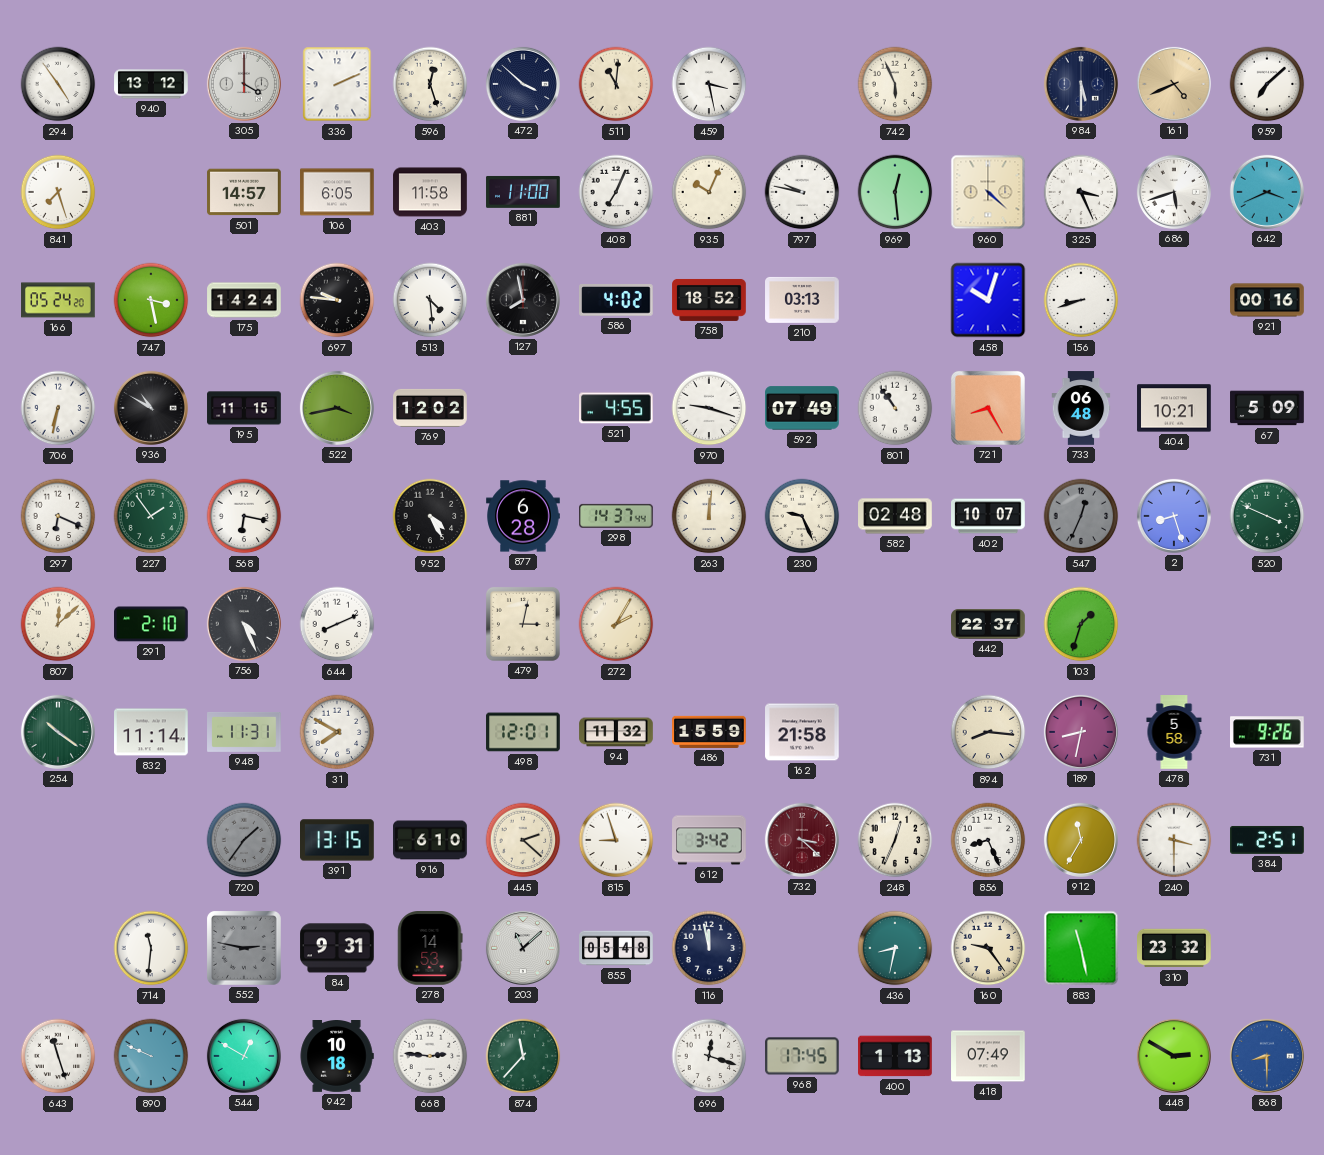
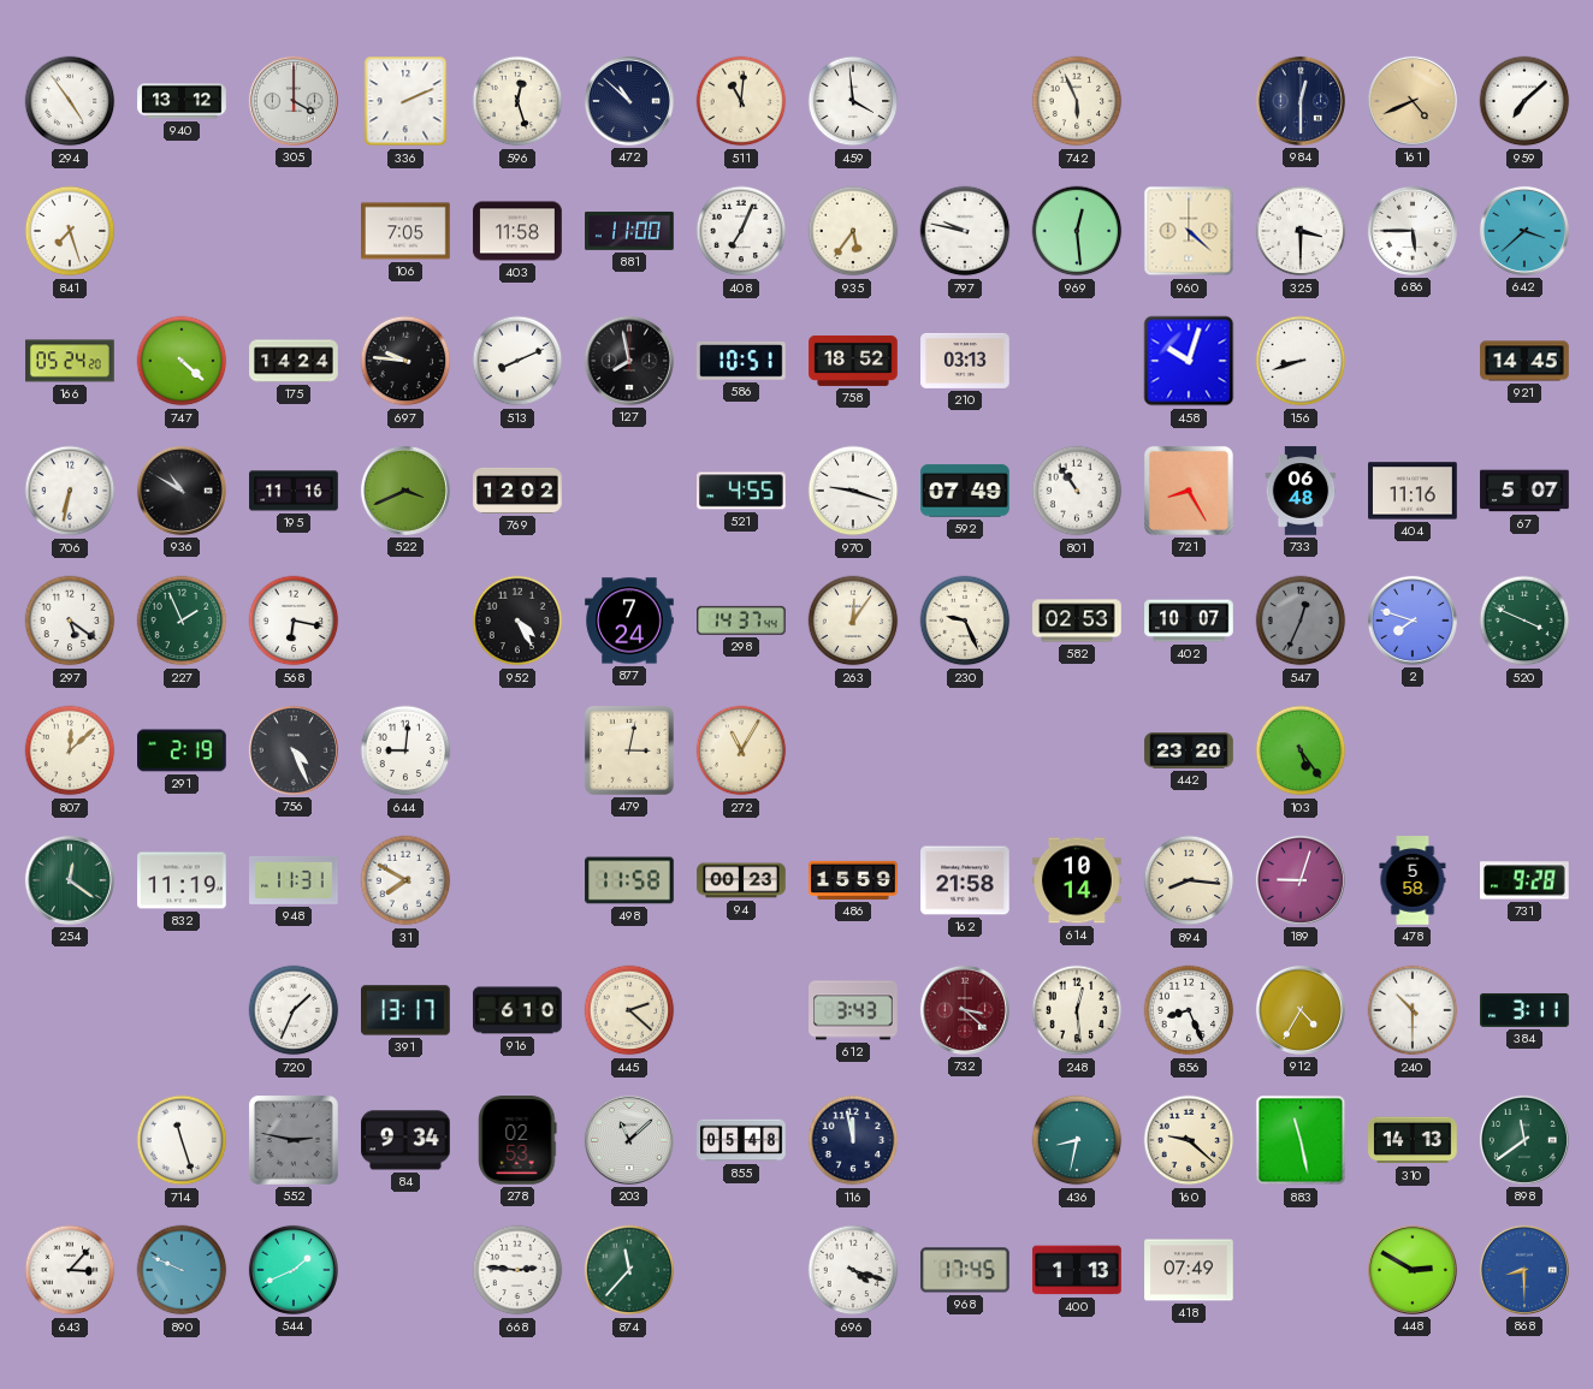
472: 3:52 -> 10:52
459: 3:28 -> 3:59
984: 5:30 -> 12:30
501: 14:57 -> none
106: 6:05 -> 7:05
935: 10:04 -> 5:36
325: 3:26 -> 3:30
686: 5:42 -> 5:45
642: 3:41 -> 3:38
747: 3:28 -> 4:22
513: 4:29 -> 8:11
586: 4:02 -> 10:51
921: 00:16 -> 14:45
195: 11:15 -> 11:16
522: 3:43 -> 3:41
404: 10:21 -> 11:16
67: 5:09 -> 5:07
297: 6:19 -> 5:21
227: 1:54 -> 1:56
877: 6:28 -> 7:24
263: 12:01 -> 12:06
582: 02:48 -> 02:53
2: 8:27 -> 7:48
291: 2:10 -> 2:19
644: 8:11 -> 9:01
272: 2:05 -> 11:05
442: 22:37 -> 23:20
103: 1:33 -> 5:24
254: 10:21 -> 12:21
832: 11:14 -> 11:19
498: 12:01 -> 11:58
94: 11:32 -> 00:23
614: none -> 10:14
189: 8:32 -> 9:03
731: 9:26 -> 9:28
720: 1:36 -> 1:34
720 dial: grey -> white
391: 13:15 -> 13:17
815: 8:57 -> none
612: 3:42 -> 3:43
248: 12:34 -> 12:29
912: 11:35 -> 4:35
240: 3:30 -> 10:30
384: 2:51 -> 3:11
714: 11:31 -> 11:27
84: 9:31 -> 9:34
278: 14:53 -> 02:53
160: 9:24 -> 9:22
310: 23:32 -> 14:13
898: none -> 11:39
643: 11:27 -> 3:07
544: 12:50 -> 1:41
942: 10:18 -> none
696: 12:18 -> 4:18
